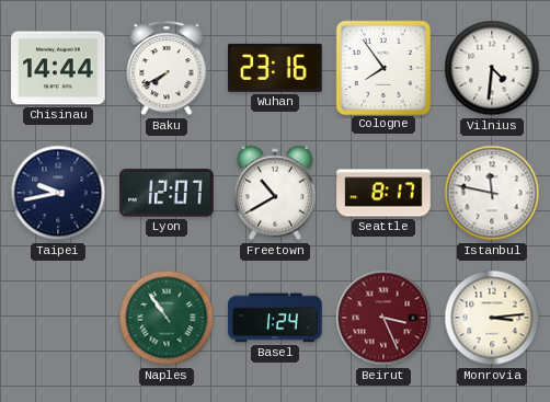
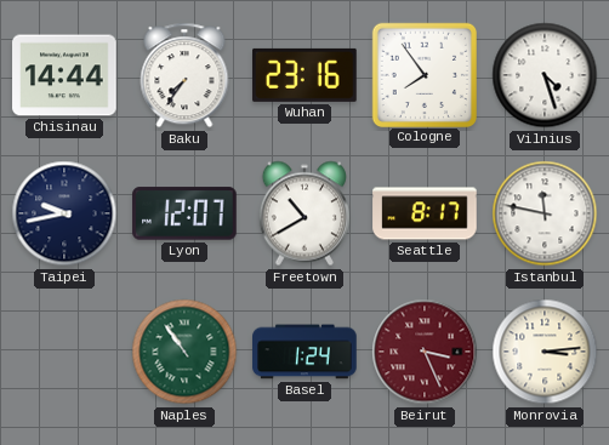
Baku: 7:40 -> 7:36
Vilnius: 4:31 -> 4:27
